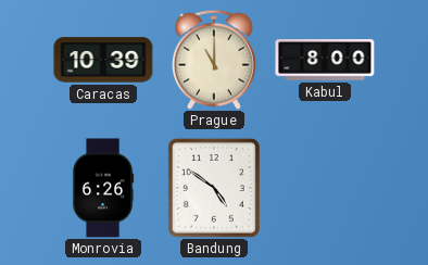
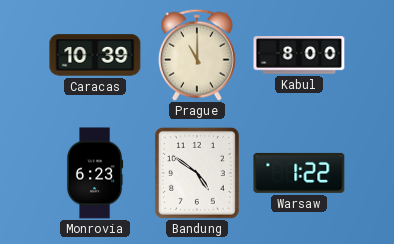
Monrovia: 6:26 -> 6:23
Warsaw: none -> 1:22
